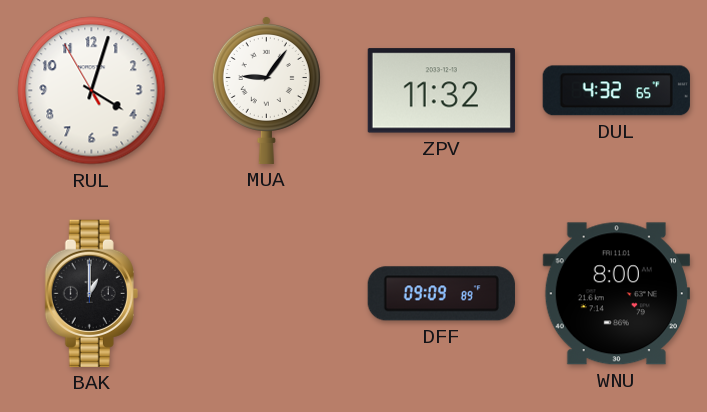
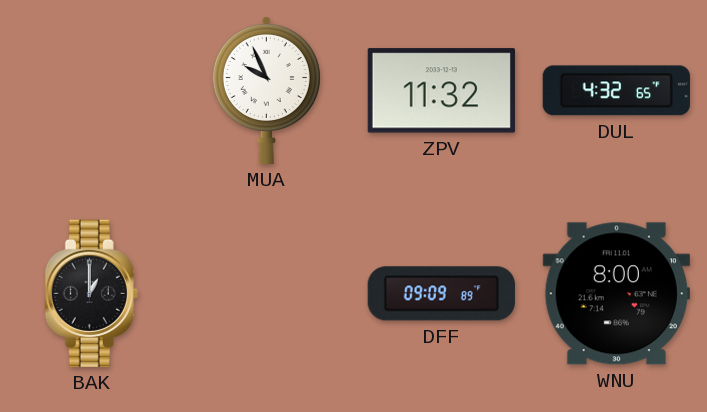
RUL: 4:02 -> none
MUA: 9:06 -> 9:56
